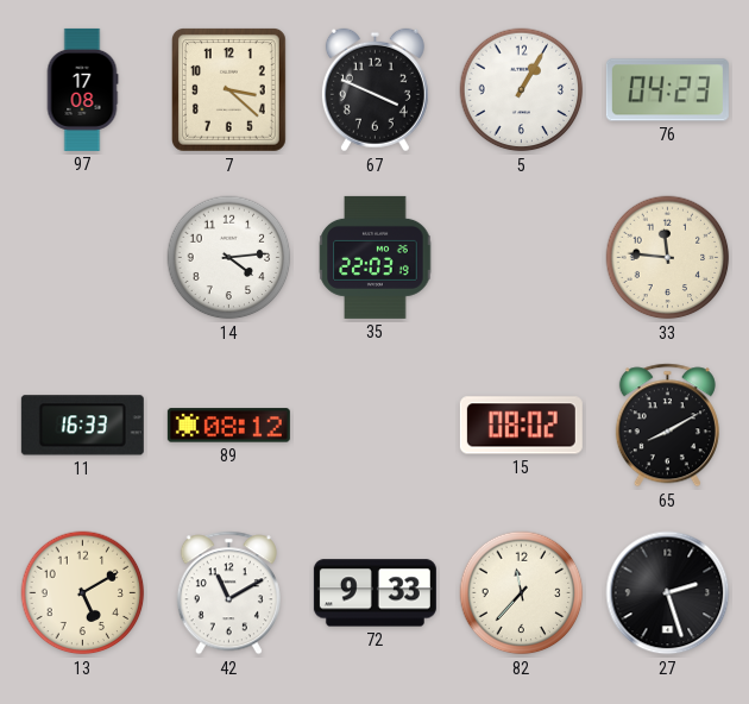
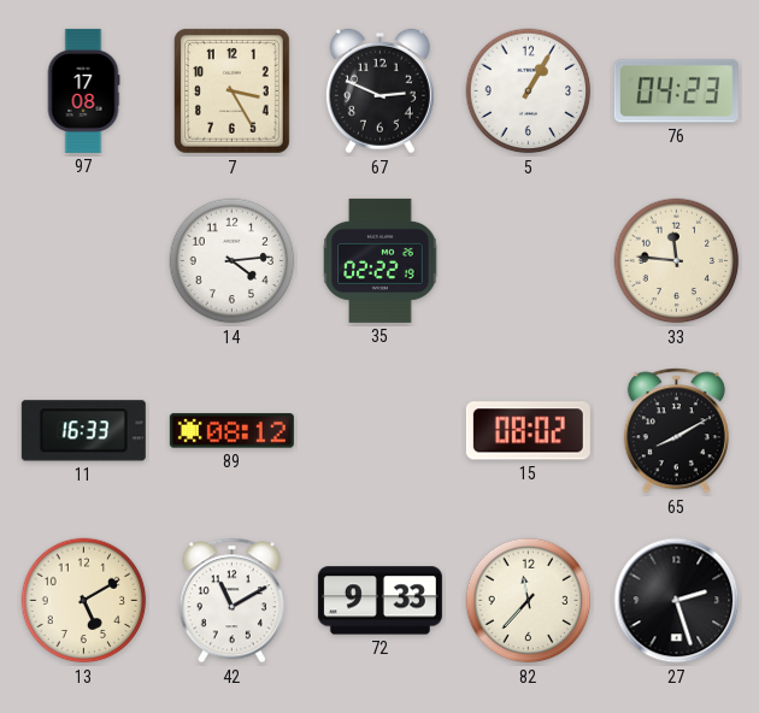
7: 3:22 -> 3:25
67: 3:49 -> 2:49
35: 22:03 -> 02:22
